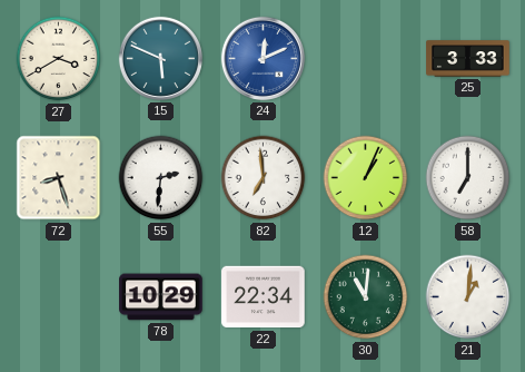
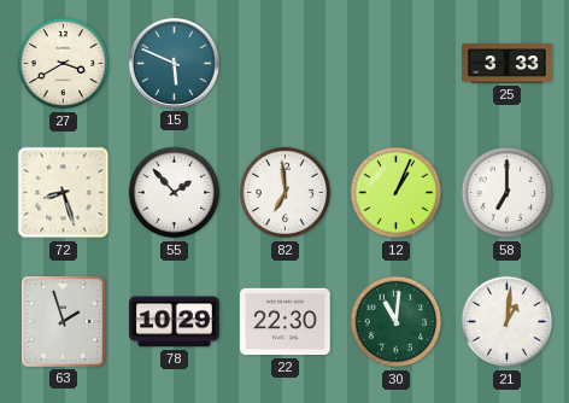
24: 12:11 -> none
55: 2:31 -> 1:53
63: none -> 1:57
22: 22:34 -> 22:30
